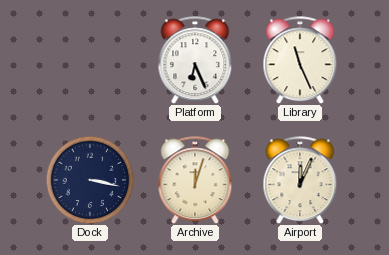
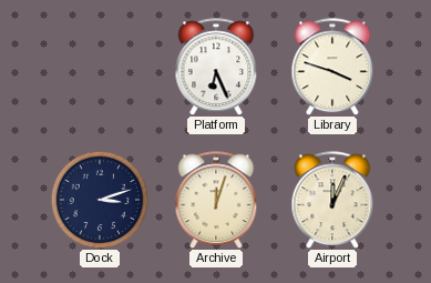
Library: 11:26 -> 3:48
Dock: 3:17 -> 3:12
